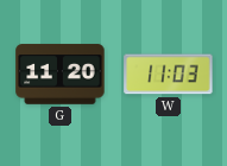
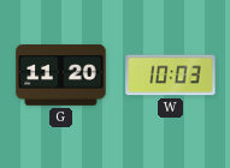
W: 11:03 -> 10:03
